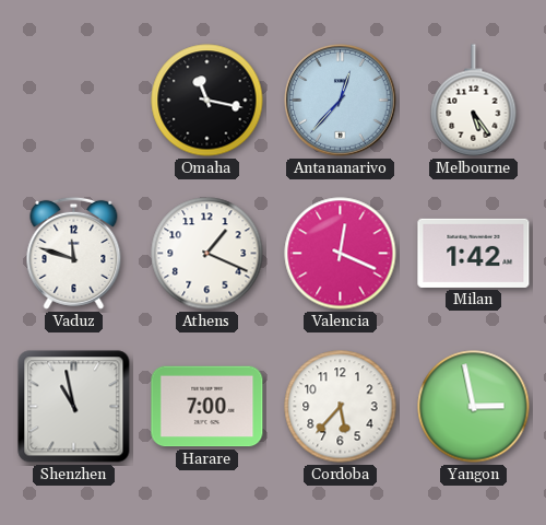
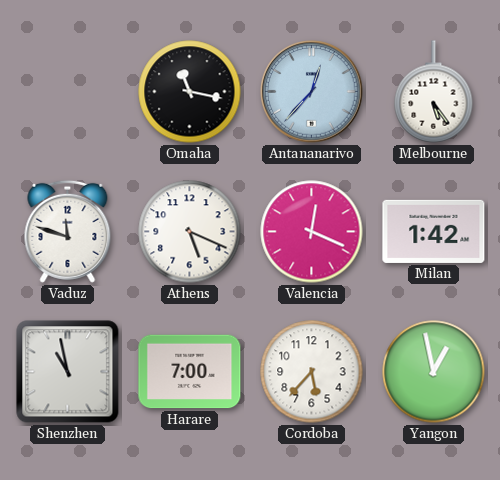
Athens: 1:19 -> 5:19
Yangon: 2:58 -> 12:58
